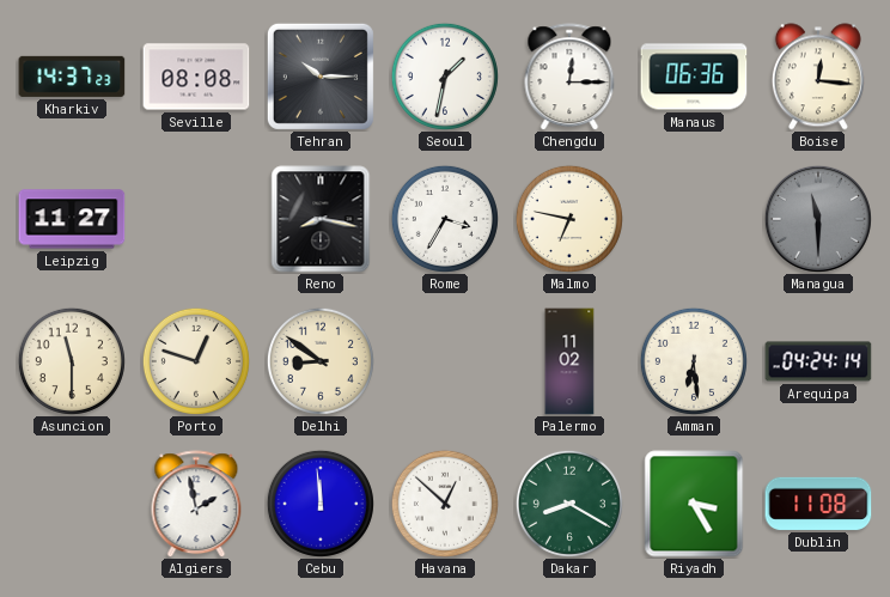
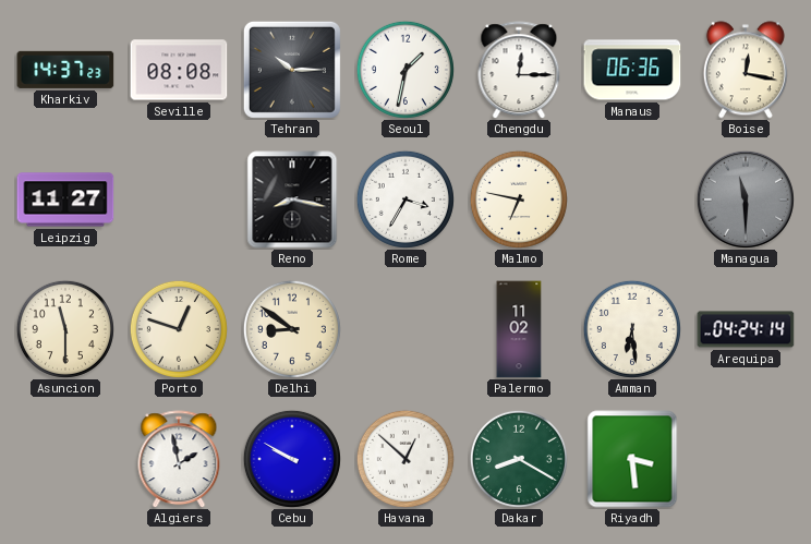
Boise: 12:16 -> 12:17
Cebu: 11:59 -> 9:50
Riyadh: 3:25 -> 3:29
Dublin: 11:08 -> none
